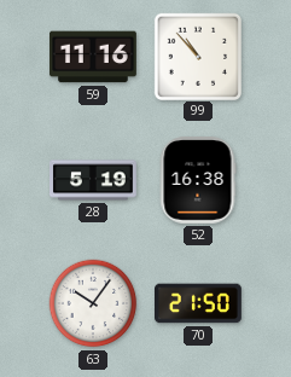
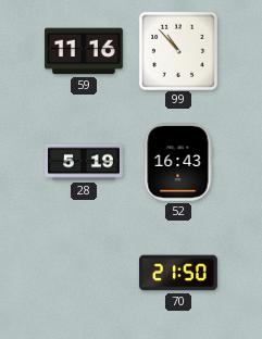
52: 16:38 -> 16:43
63: 10:06 -> none
